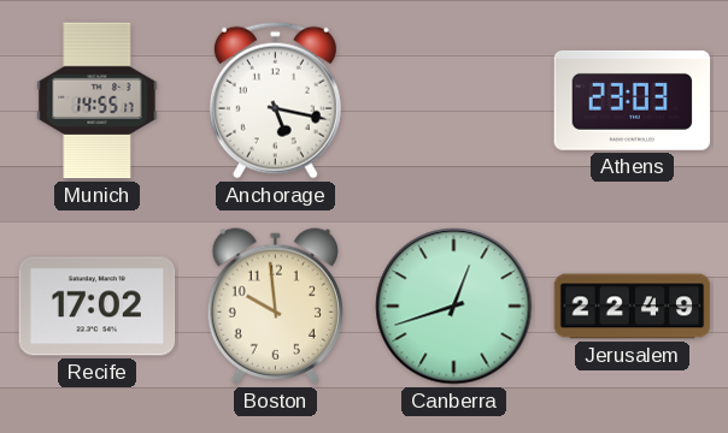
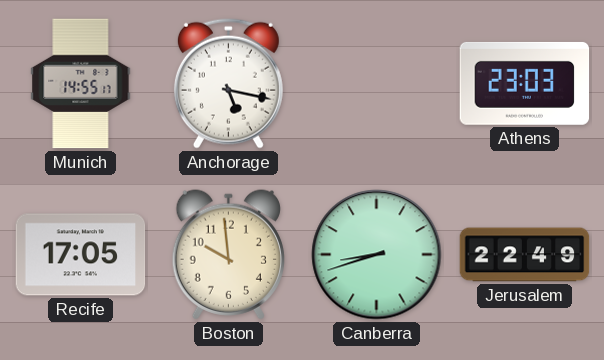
Recife: 17:02 -> 17:05
Canberra: 12:42 -> 8:42
